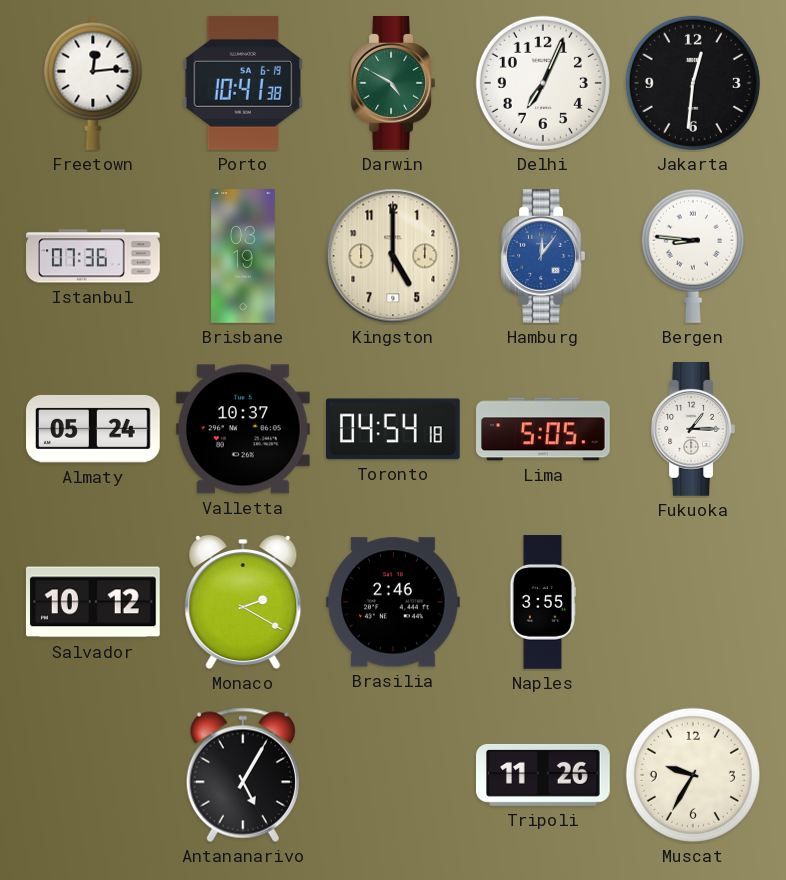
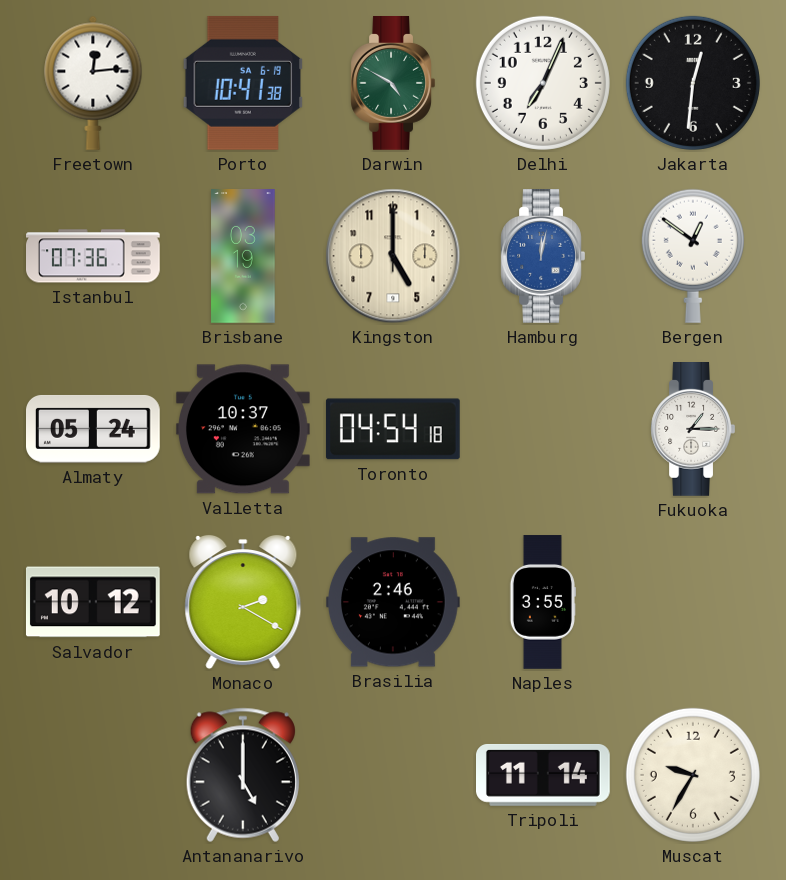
Hamburg: 12:06 -> 12:02
Bergen: 8:46 -> 12:51
Lima: 5:05 -> none
Antananarivo: 5:05 -> 5:00
Tripoli: 11:26 -> 11:14
